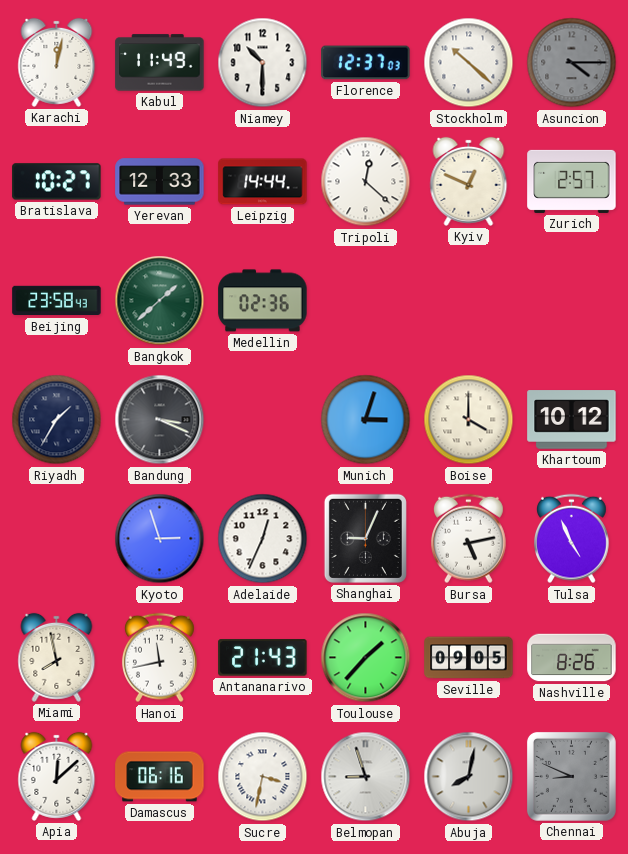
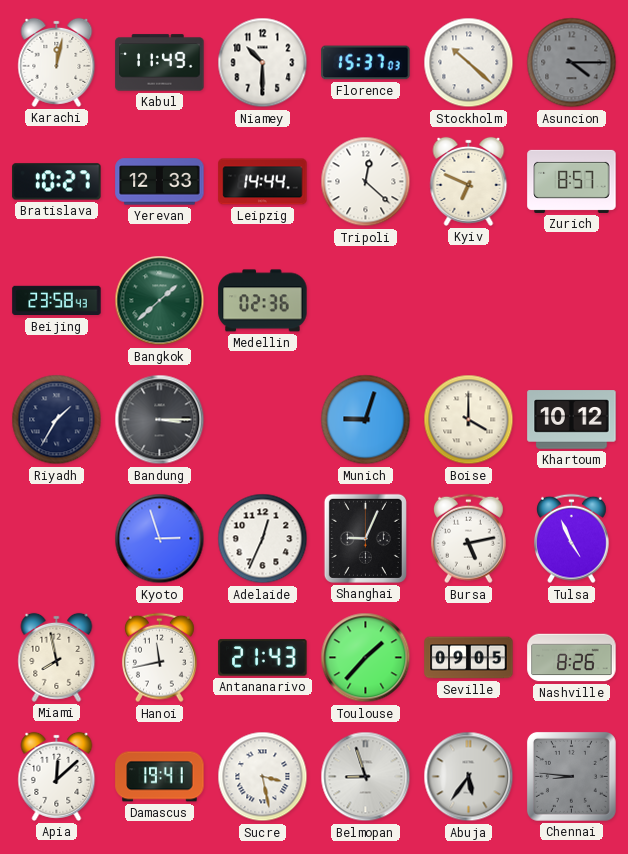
Florence: 12:37 -> 15:37
Kyiv: 12:49 -> 6:49
Zurich: 2:57 -> 8:57
Bandung: 3:19 -> 3:15
Munich: 3:03 -> 9:03
Damascus: 06:16 -> 19:41
Sucre: 3:32 -> 3:28
Abuja: 8:02 -> 5:36
Chennai: 8:49 -> 8:46
